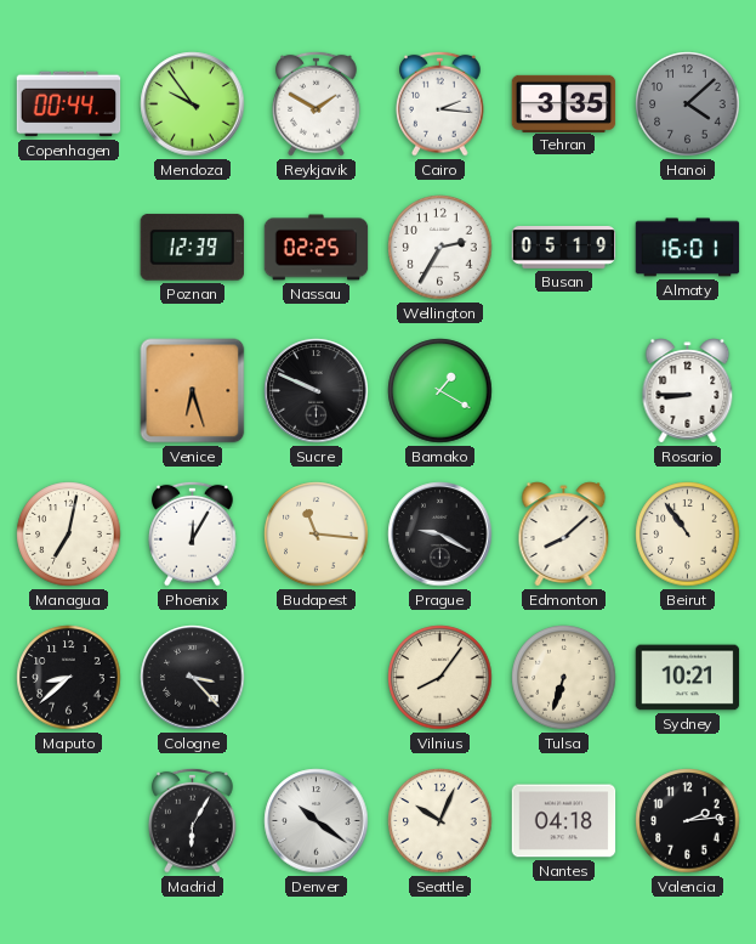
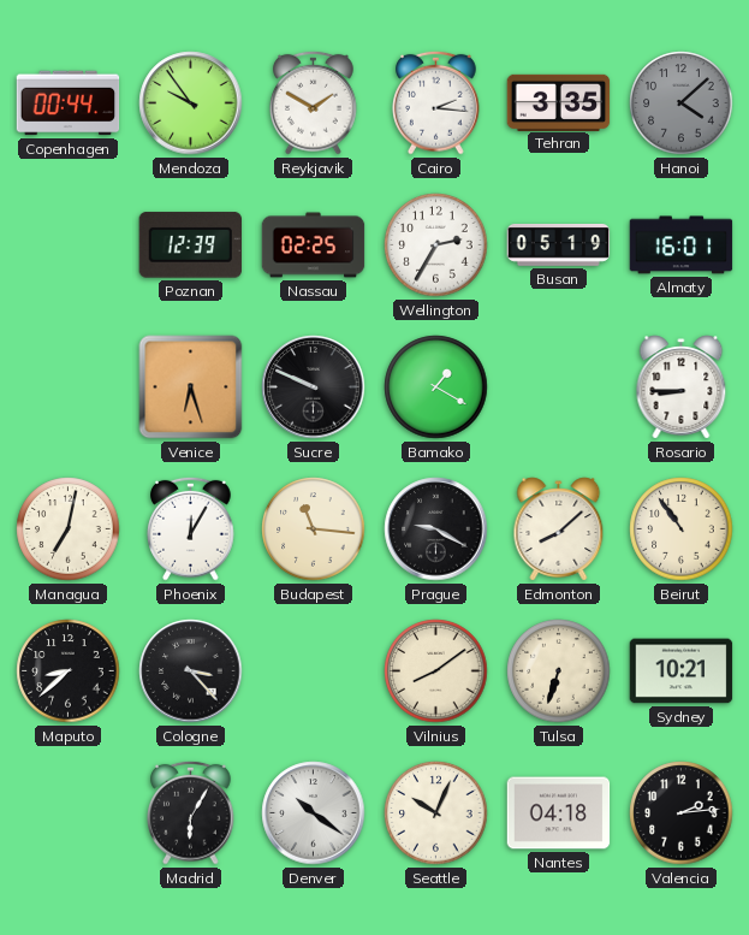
Vilnius: 8:06 -> 8:09
